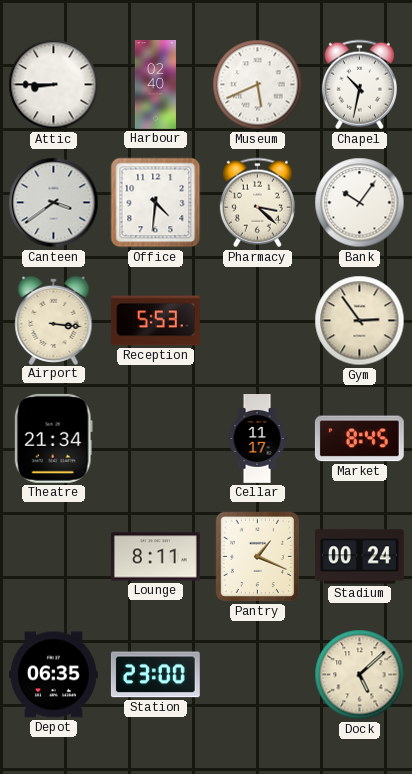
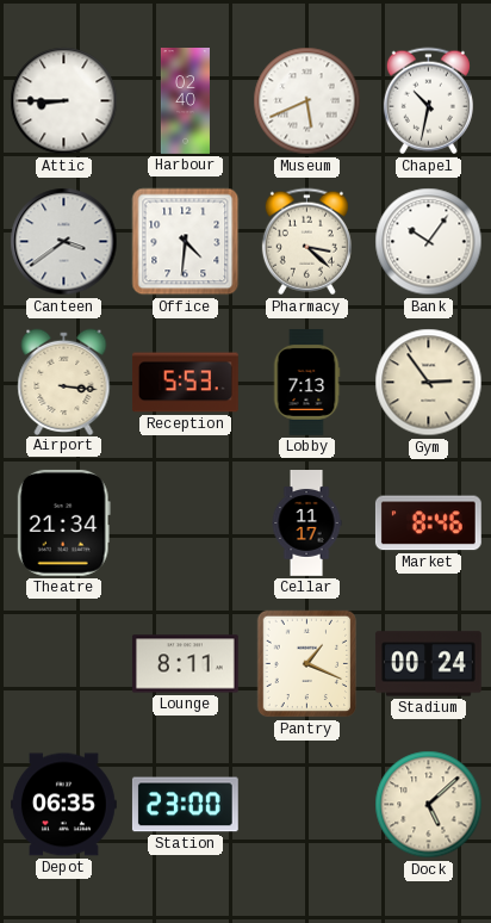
Lobby: none -> 7:13
Market: 8:45 -> 8:46
